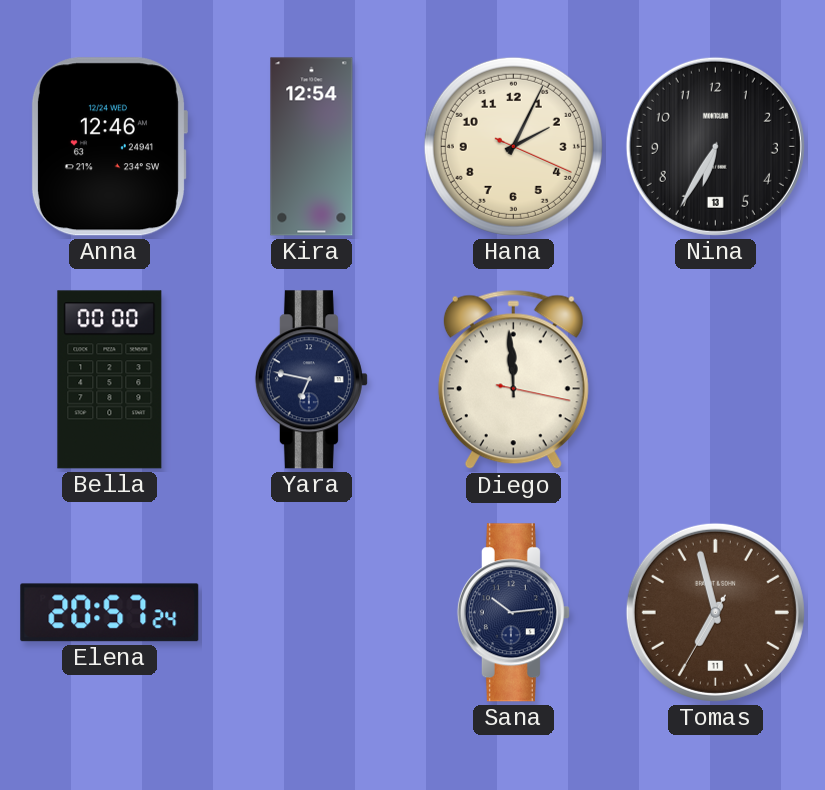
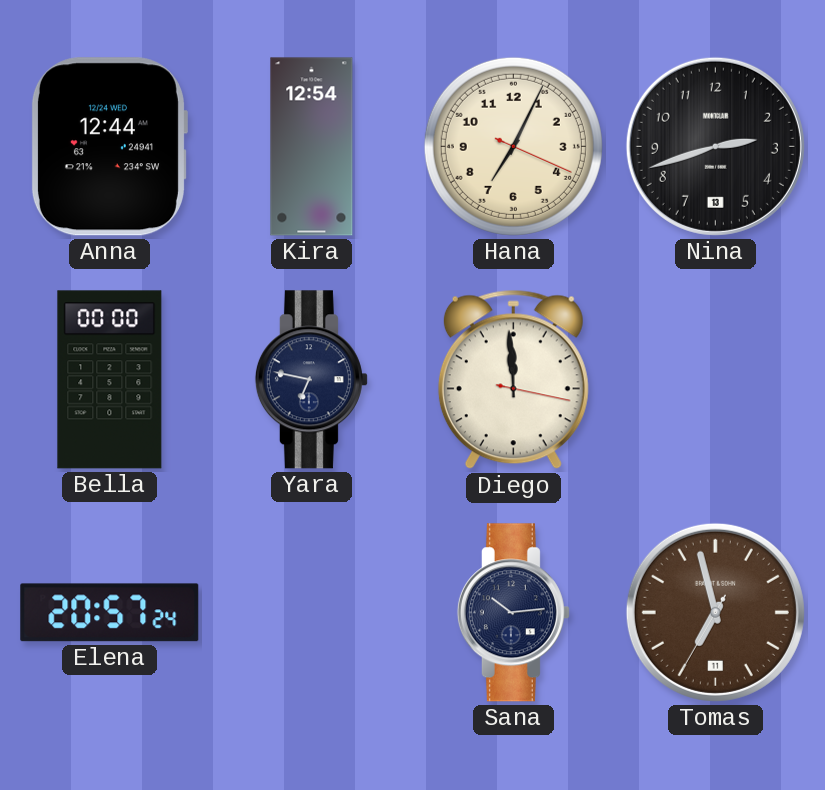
Anna: 12:46 -> 12:44
Hana: 2:04 -> 7:04
Nina: 6:35 -> 2:42
